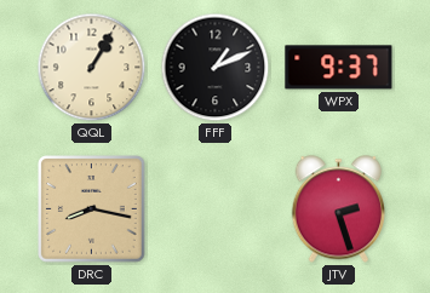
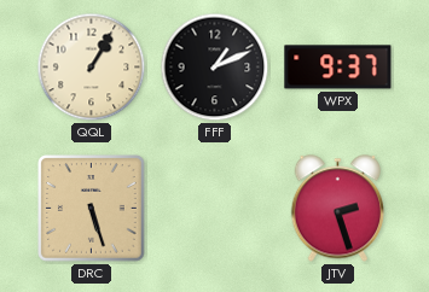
DRC: 8:17 -> 5:27
